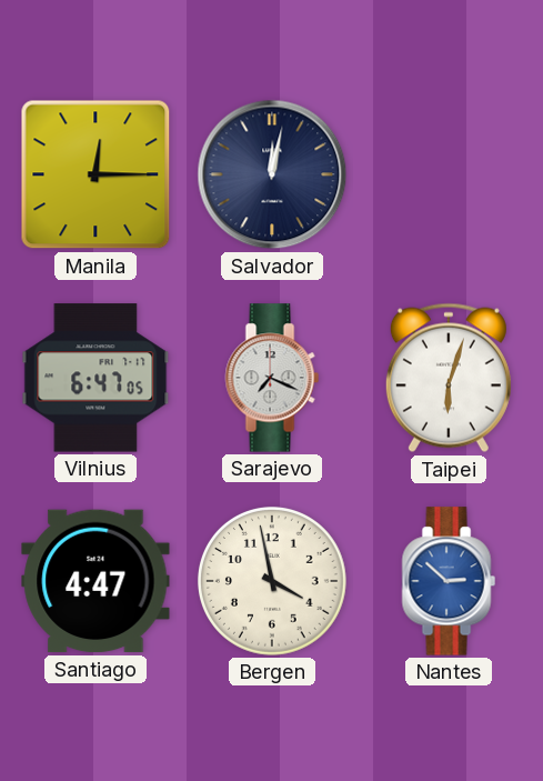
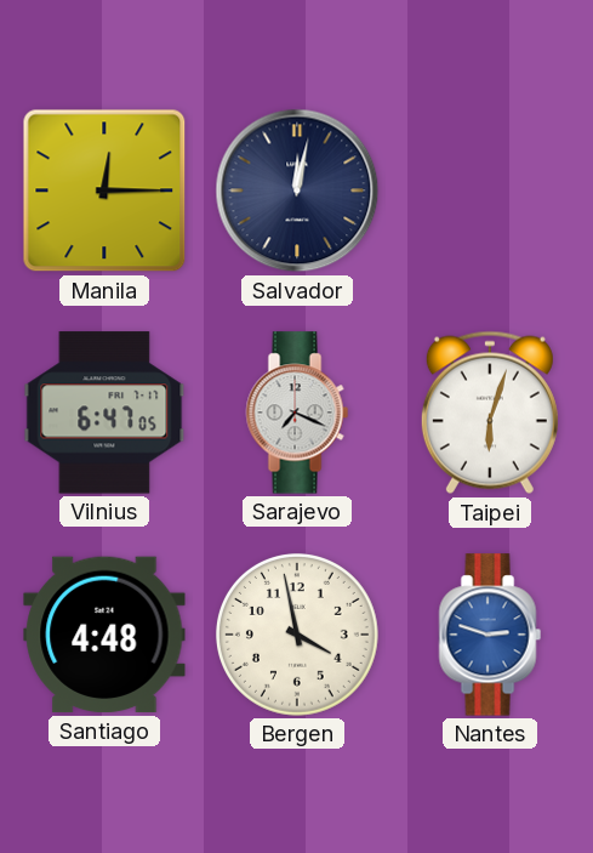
Santiago: 4:47 -> 4:48
Nantes: 2:52 -> 2:48
